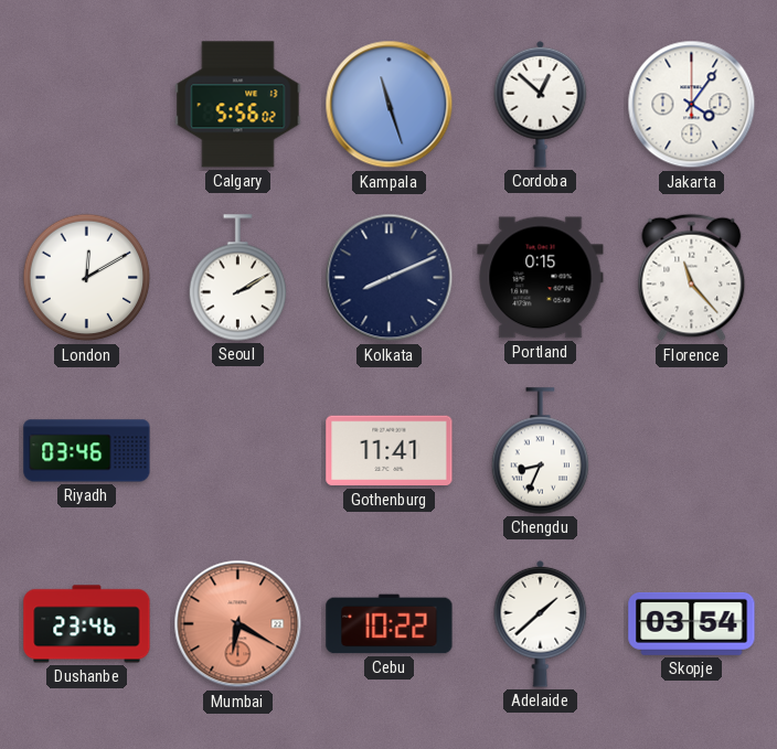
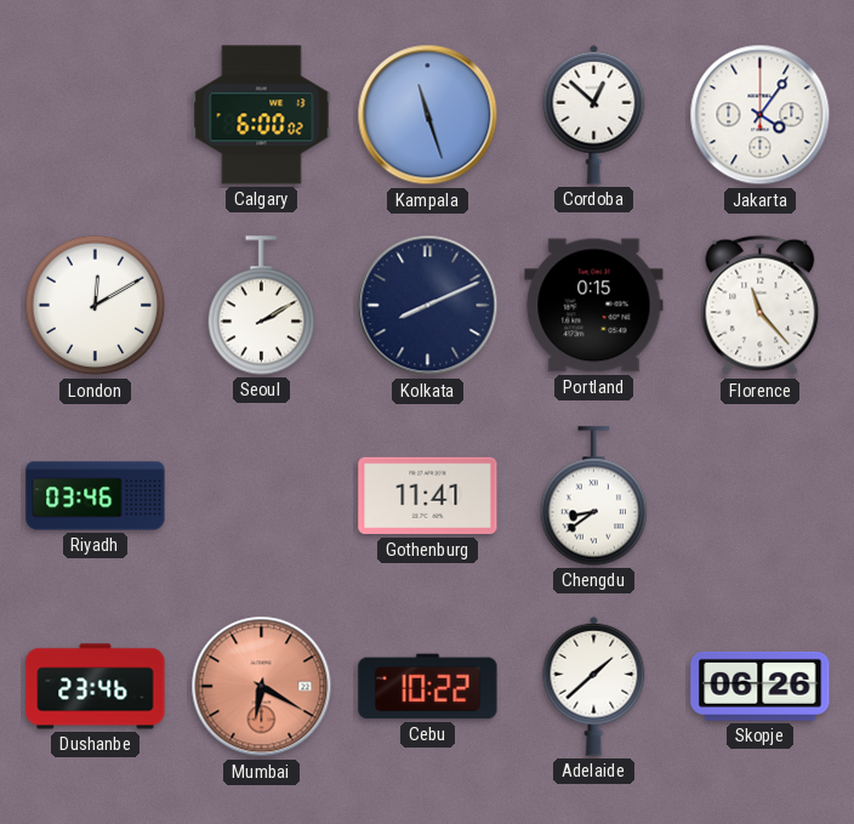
Calgary: 5:56 -> 6:00
Chengdu: 8:34 -> 8:39
Skopje: 03:54 -> 06:26
